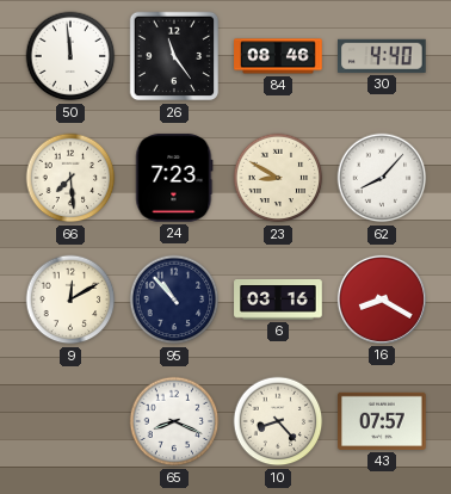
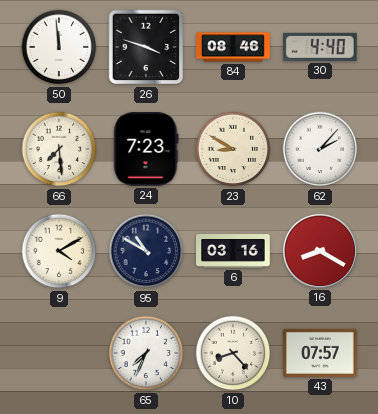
26: 11:24 -> 3:48
62: 8:07 -> 2:07
9: 12:10 -> 4:10
95: 10:53 -> 10:50
65: 8:19 -> 7:34
